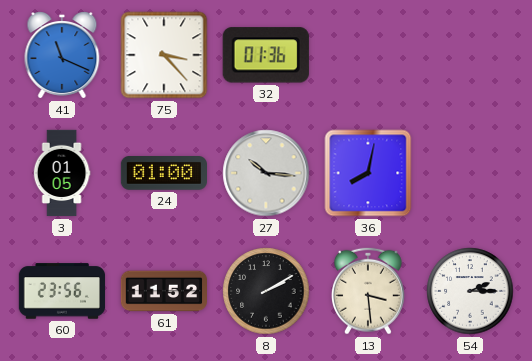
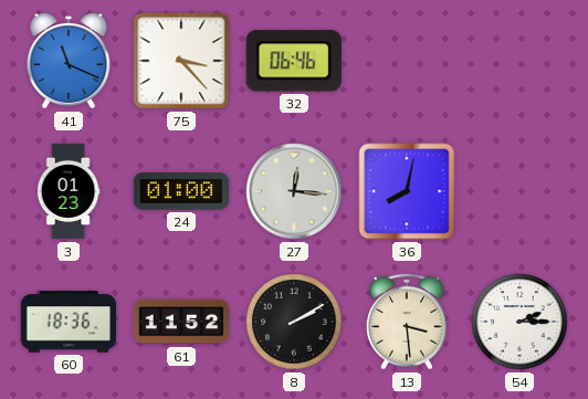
32: 01:36 -> 06:46
3: 01:05 -> 01:23
27: 10:16 -> 12:16
60: 23:56 -> 18:36
